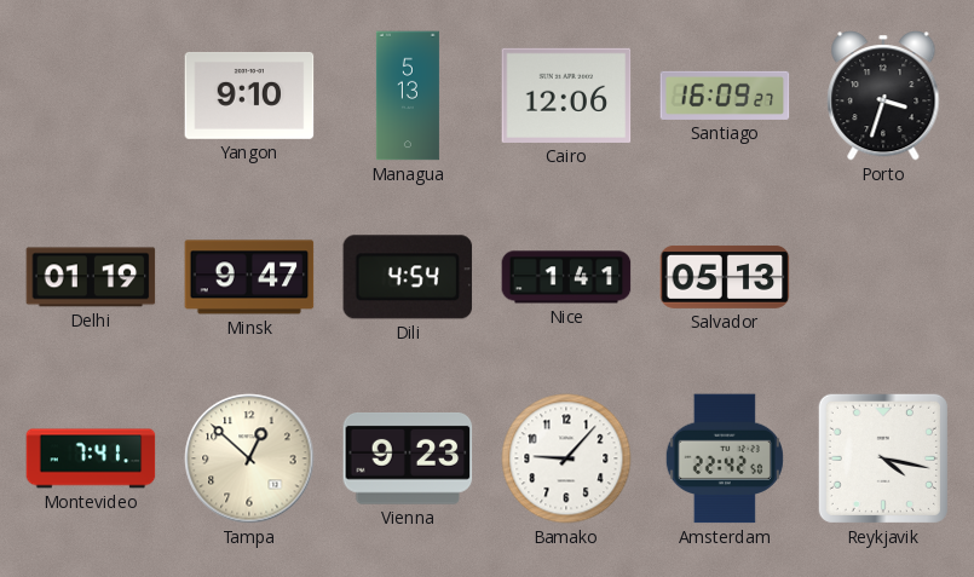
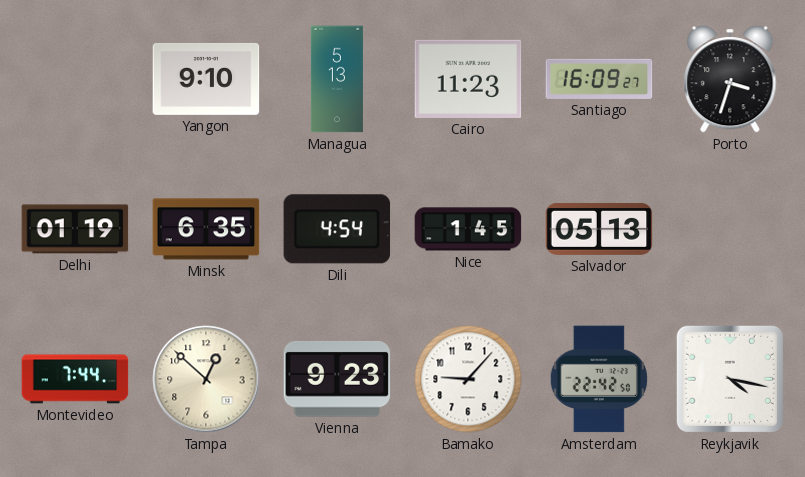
Cairo: 12:06 -> 11:23
Minsk: 9:47 -> 6:35
Nice: 1:41 -> 1:45
Montevideo: 7:41 -> 7:44
